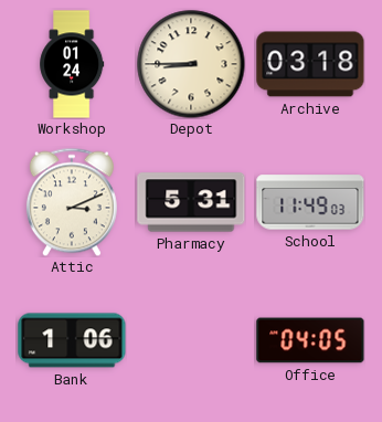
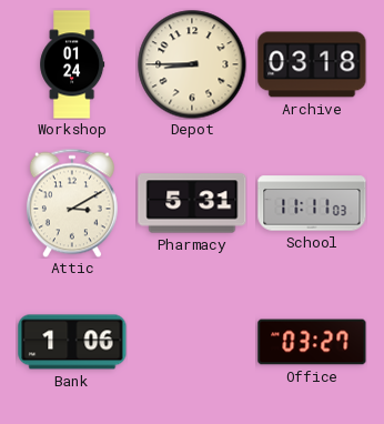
Attic: 3:11 -> 3:10
School: 11:49 -> 11:11
Office: 04:05 -> 03:27
